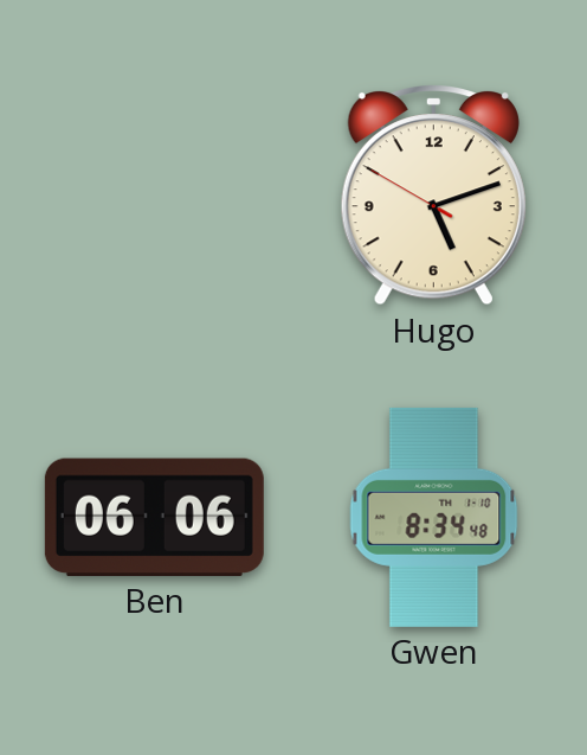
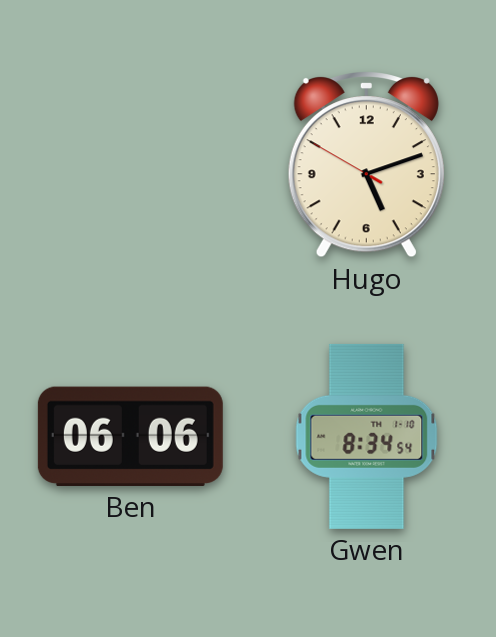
Gwen: 8:34:48 -> 8:34:54
